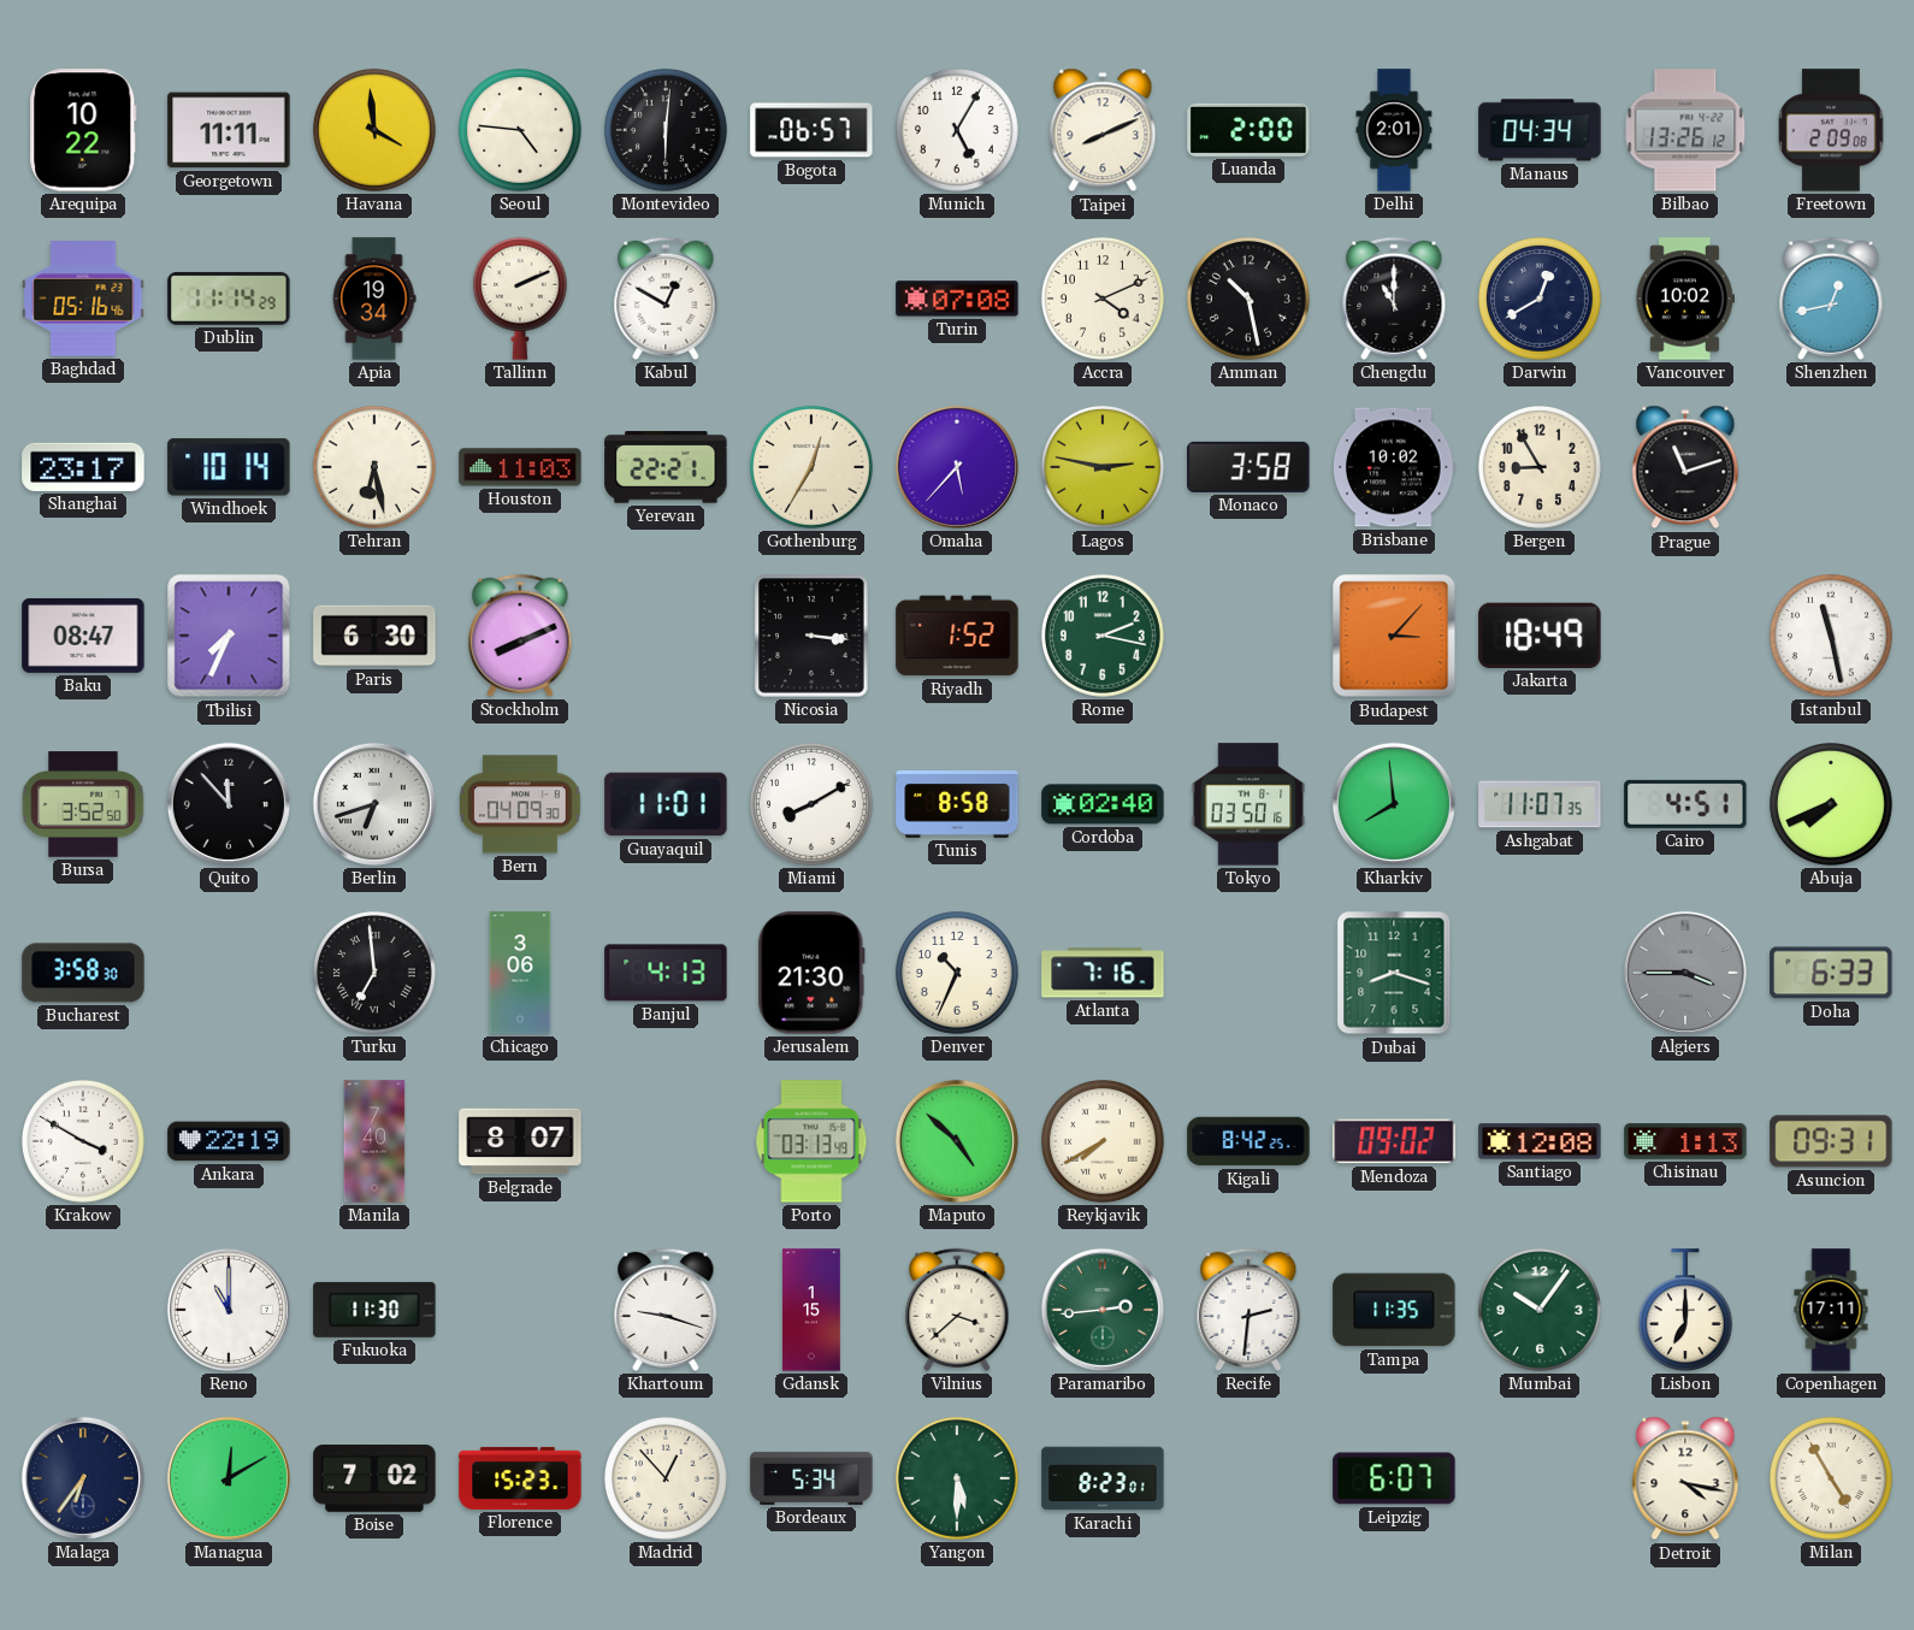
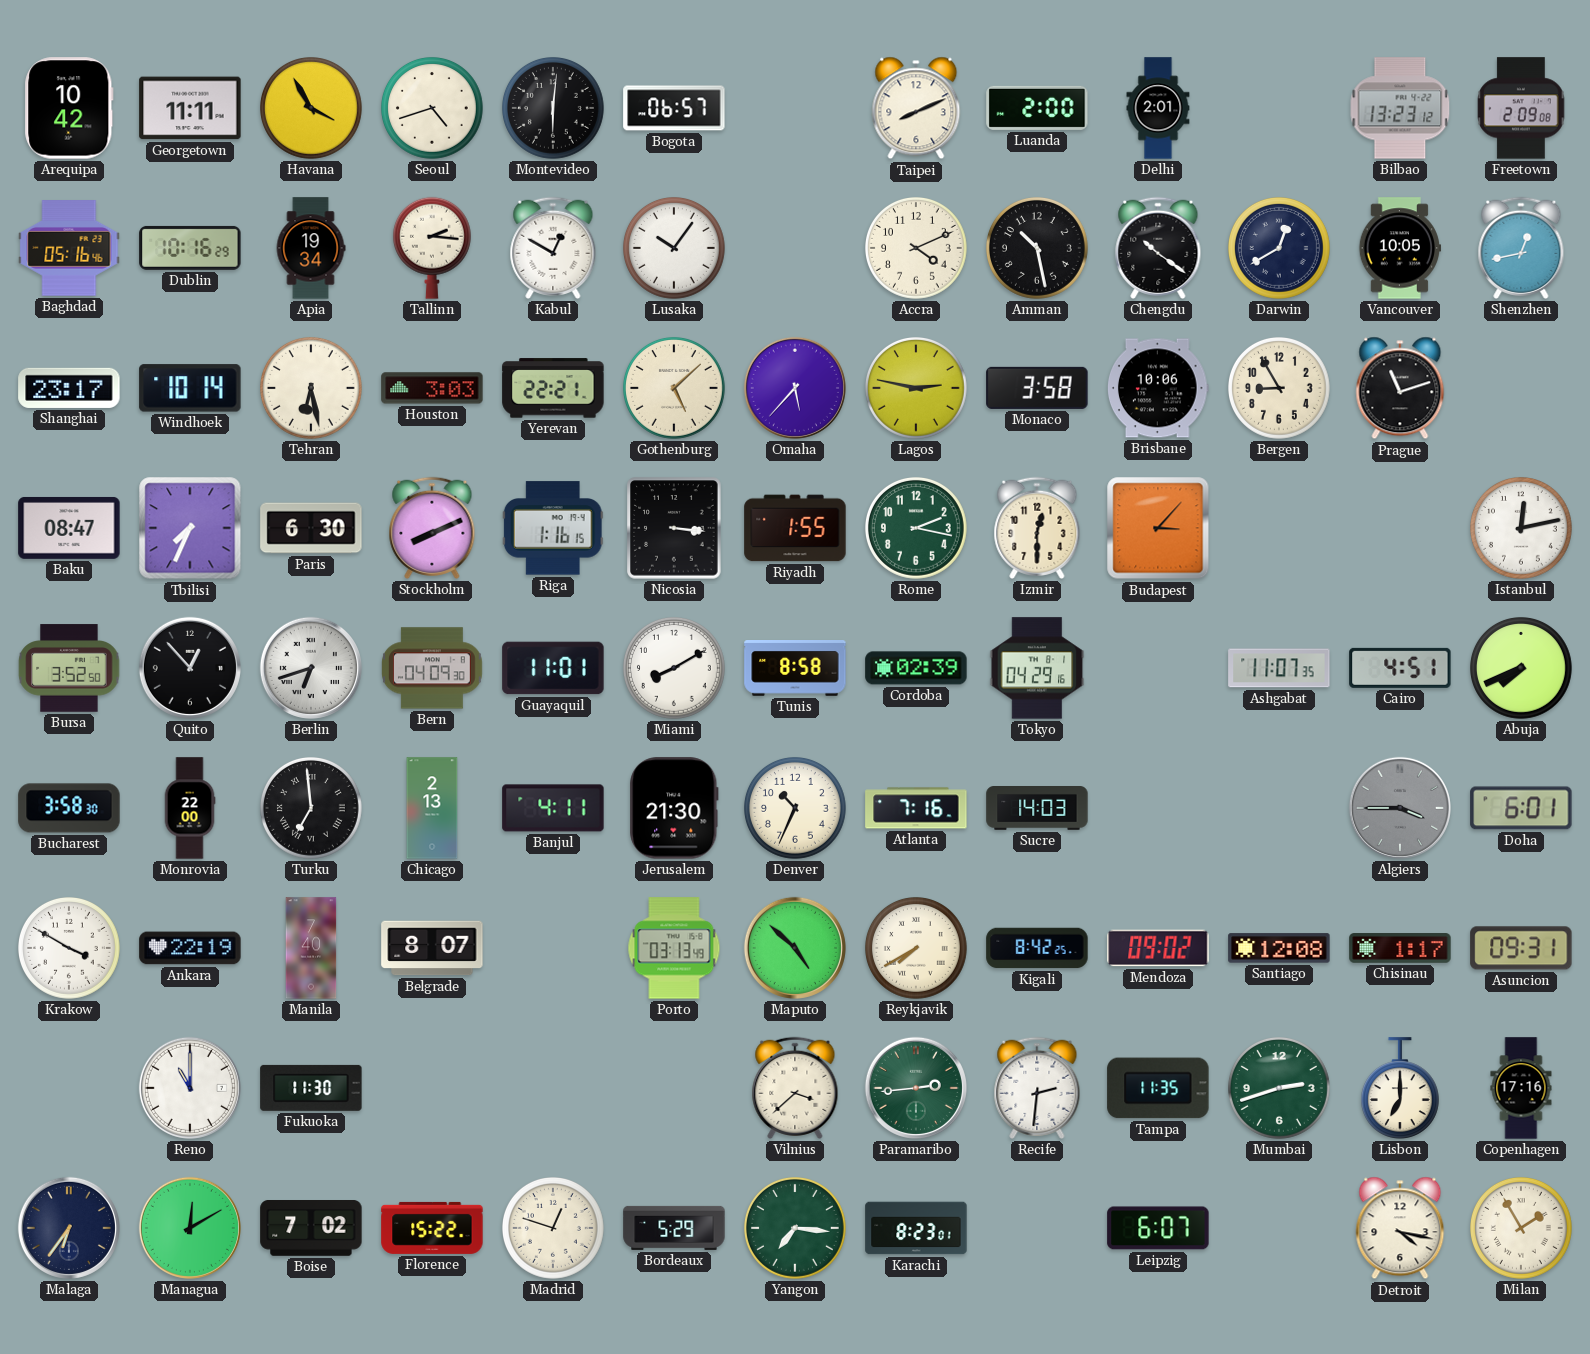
Arequipa: 10:22 -> 10:42
Havana: 3:59 -> 3:55
Seoul: 4:46 -> 4:42
Munich: 5:05 -> none
Manaus: 04:34 -> none
Bilbao: 13:26 -> 13:23
Dublin: 11:14 -> 10:16
Tallinn: 2:11 -> 2:16
Lusaka: none -> 10:06
Turin: 07:08 -> none
Chengdu: 11:00 -> 10:21
Vancouver: 10:02 -> 10:05
Houston: 11:03 -> 3:03
Gothenburg: 12:35 -> 5:08
Brisbane: 10:02 -> 10:06
Riga: none -> 1:16
Riyadh: 1:52 -> 1:55
Izmir: none -> 12:30
Jakarta: 18:49 -> none
Istanbul: 11:28 -> 12:13
Quito: 11:53 -> 12:53
Cordoba: 02:40 -> 02:39
Tokyo: 03:50 -> 04:29
Kharkiv: 7:59 -> none
Monrovia: none -> 22:00
Chicago: 3:06 -> 2:13
Banjul: 4:13 -> 4:11
Sucre: none -> 14:03
Dubai: 8:18 -> none
Doha: 6:33 -> 6:01
Chisinau: 1:13 -> 1:17
Khartoum: 9:18 -> none
Gdansk: 1:15 -> none
Mumbai: 10:06 -> 2:42
Copenhagen: 17:11 -> 17:16
Florence: 15:23 -> 15:22
Madrid: 12:53 -> 12:48
Bordeaux: 5:34 -> 5:29
Yangon: 5:30 -> 7:16
Milan: 4:55 -> 1:55
